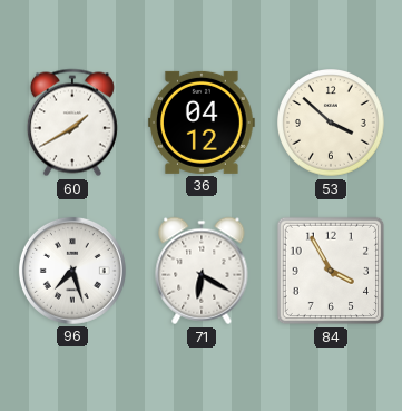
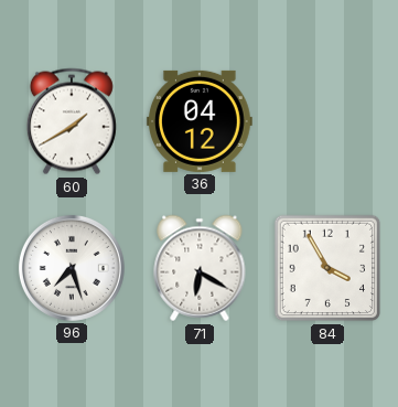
53: 3:52 -> none
